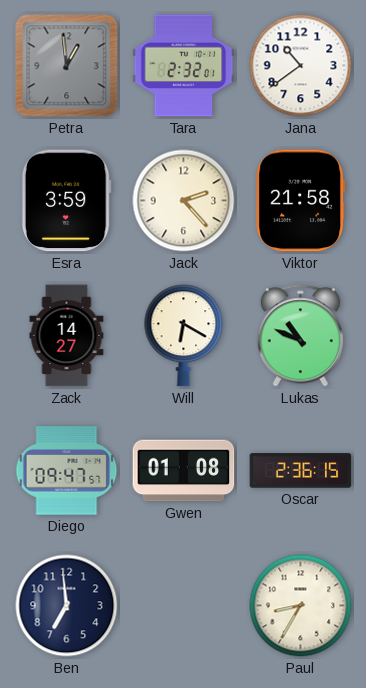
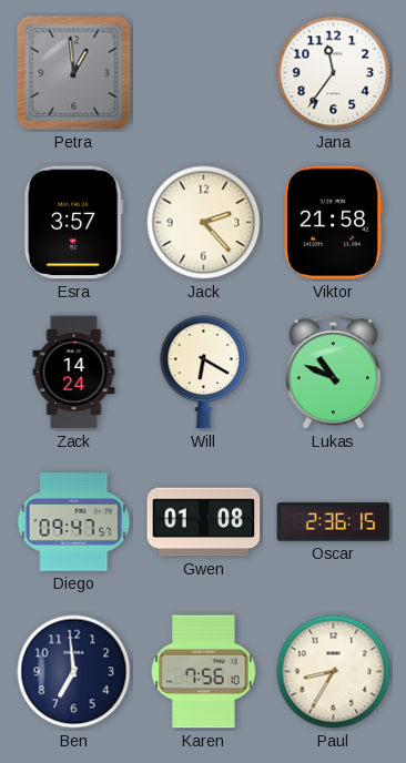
Tara: 2:32 -> none
Jana: 10:39 -> 11:36
Esra: 3:59 -> 3:57
Zack: 14:27 -> 14:24
Karen: none -> 7:56
